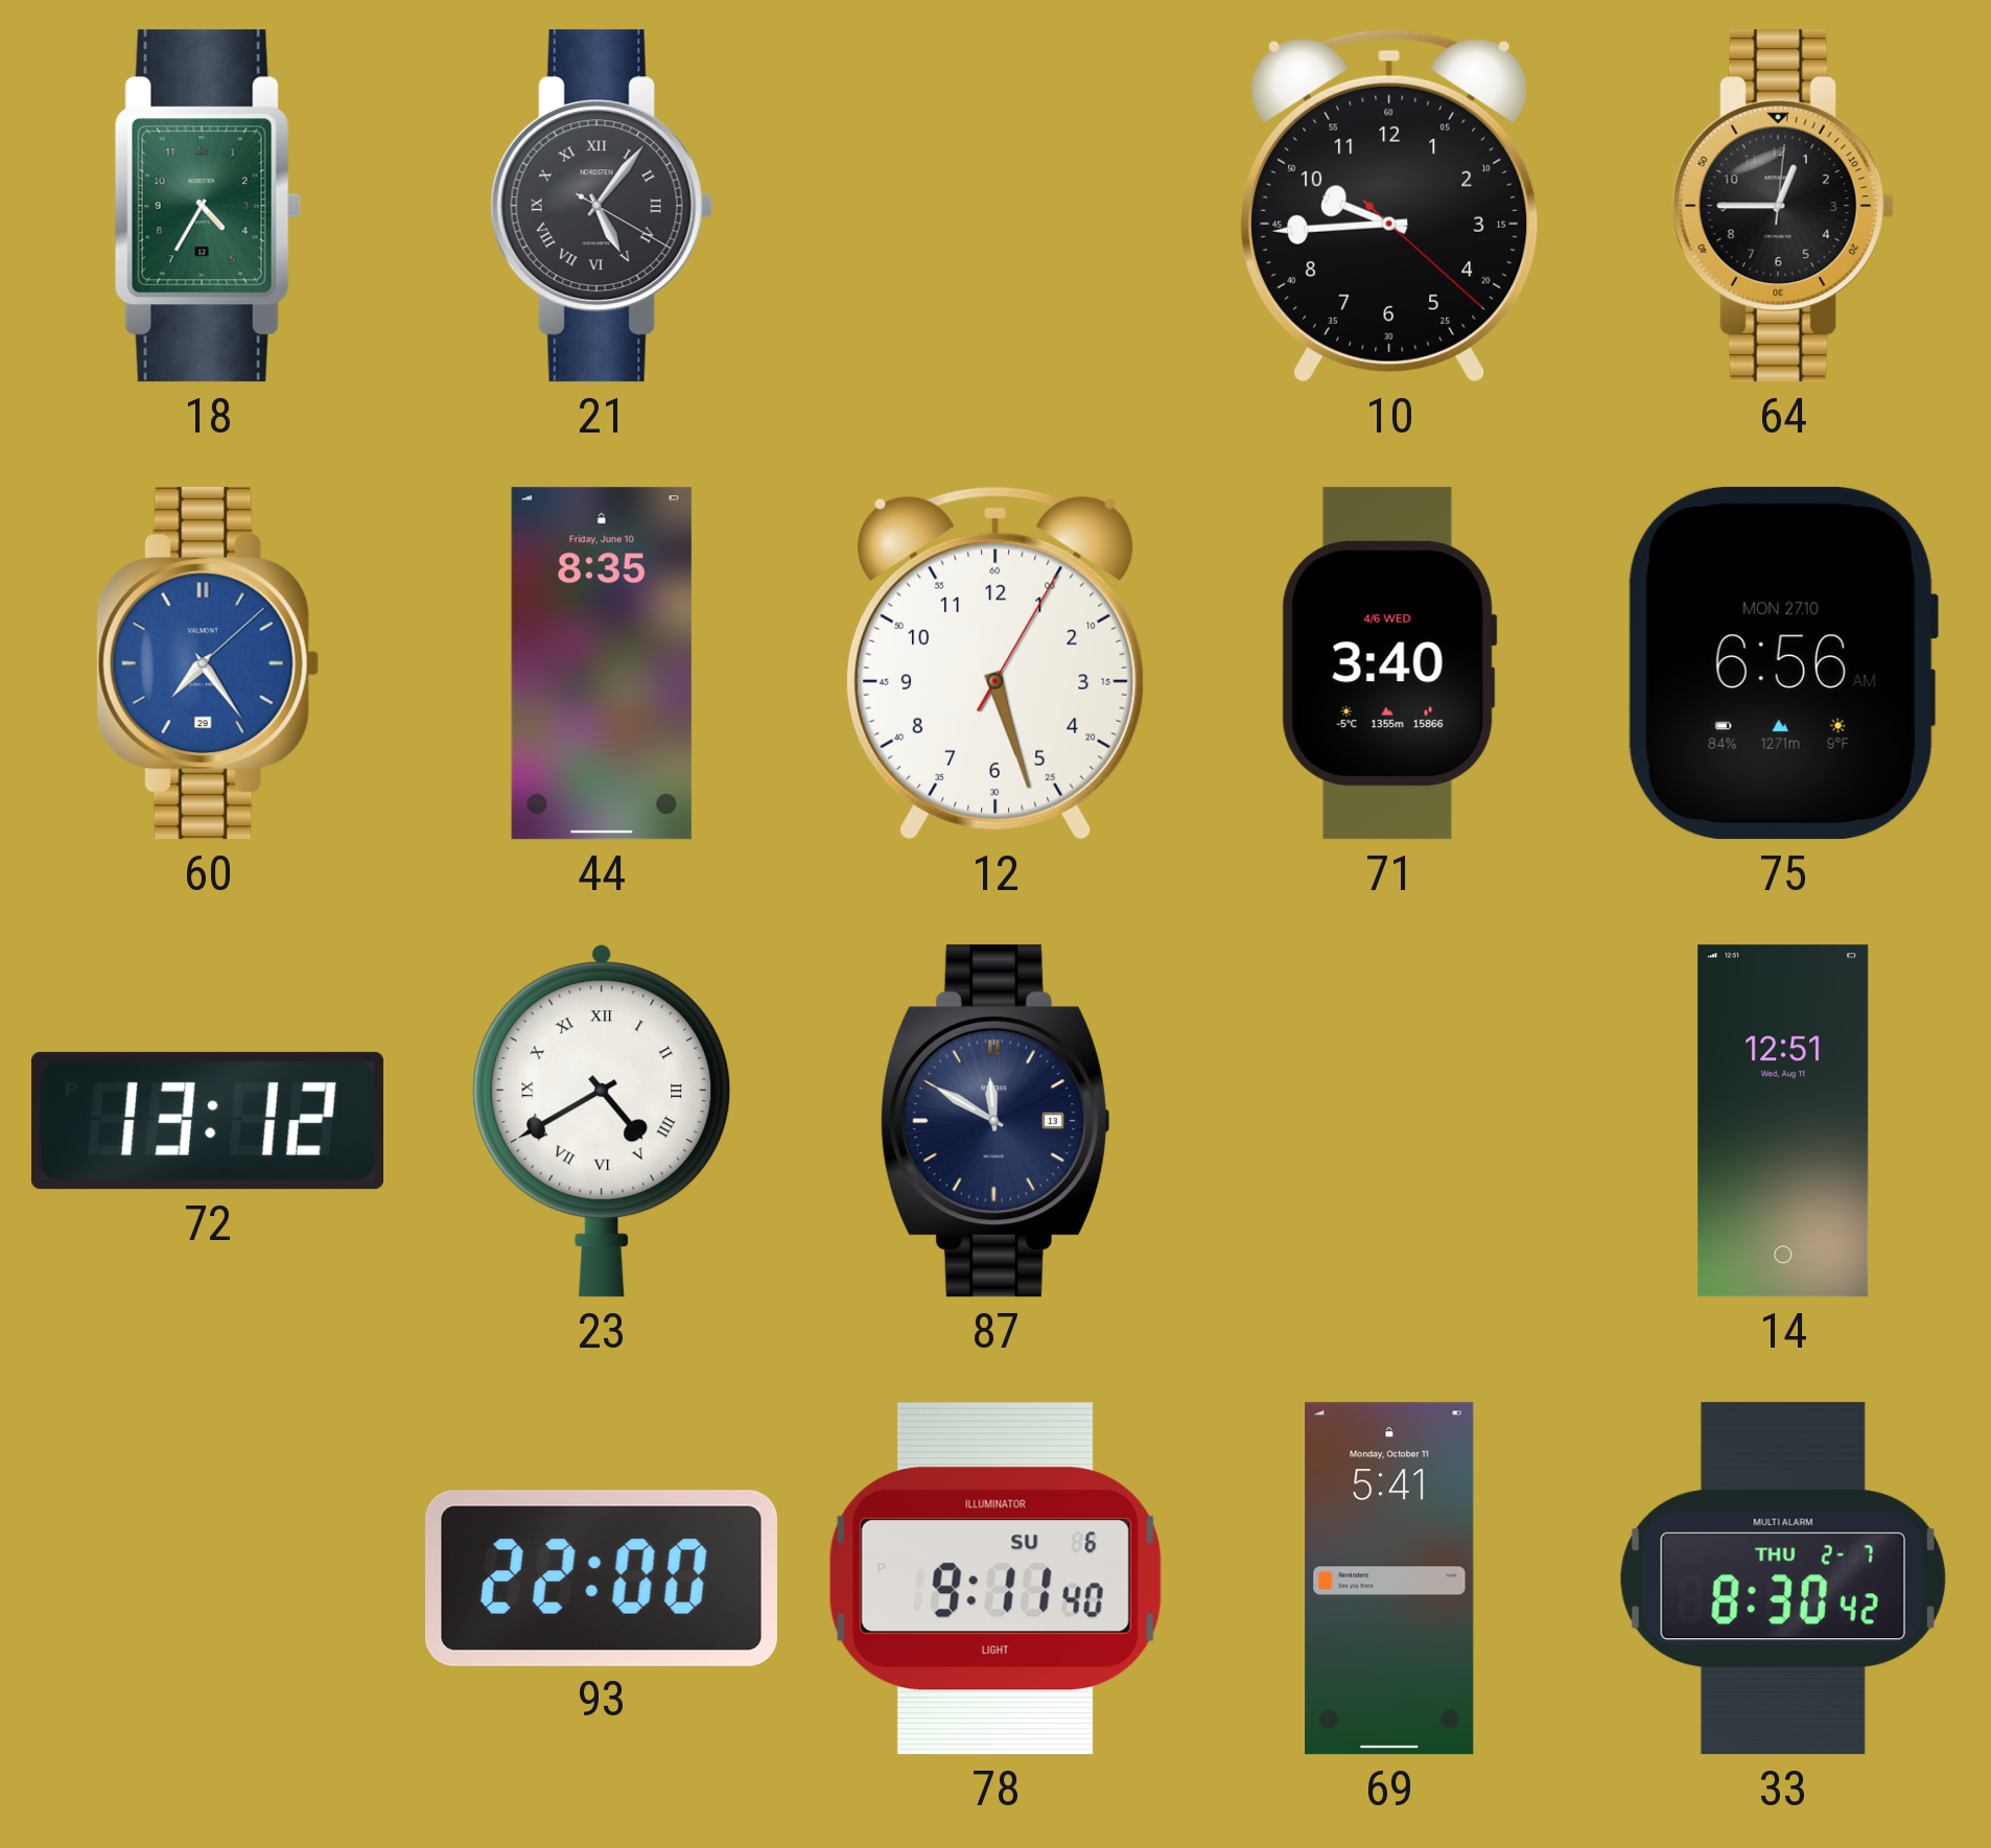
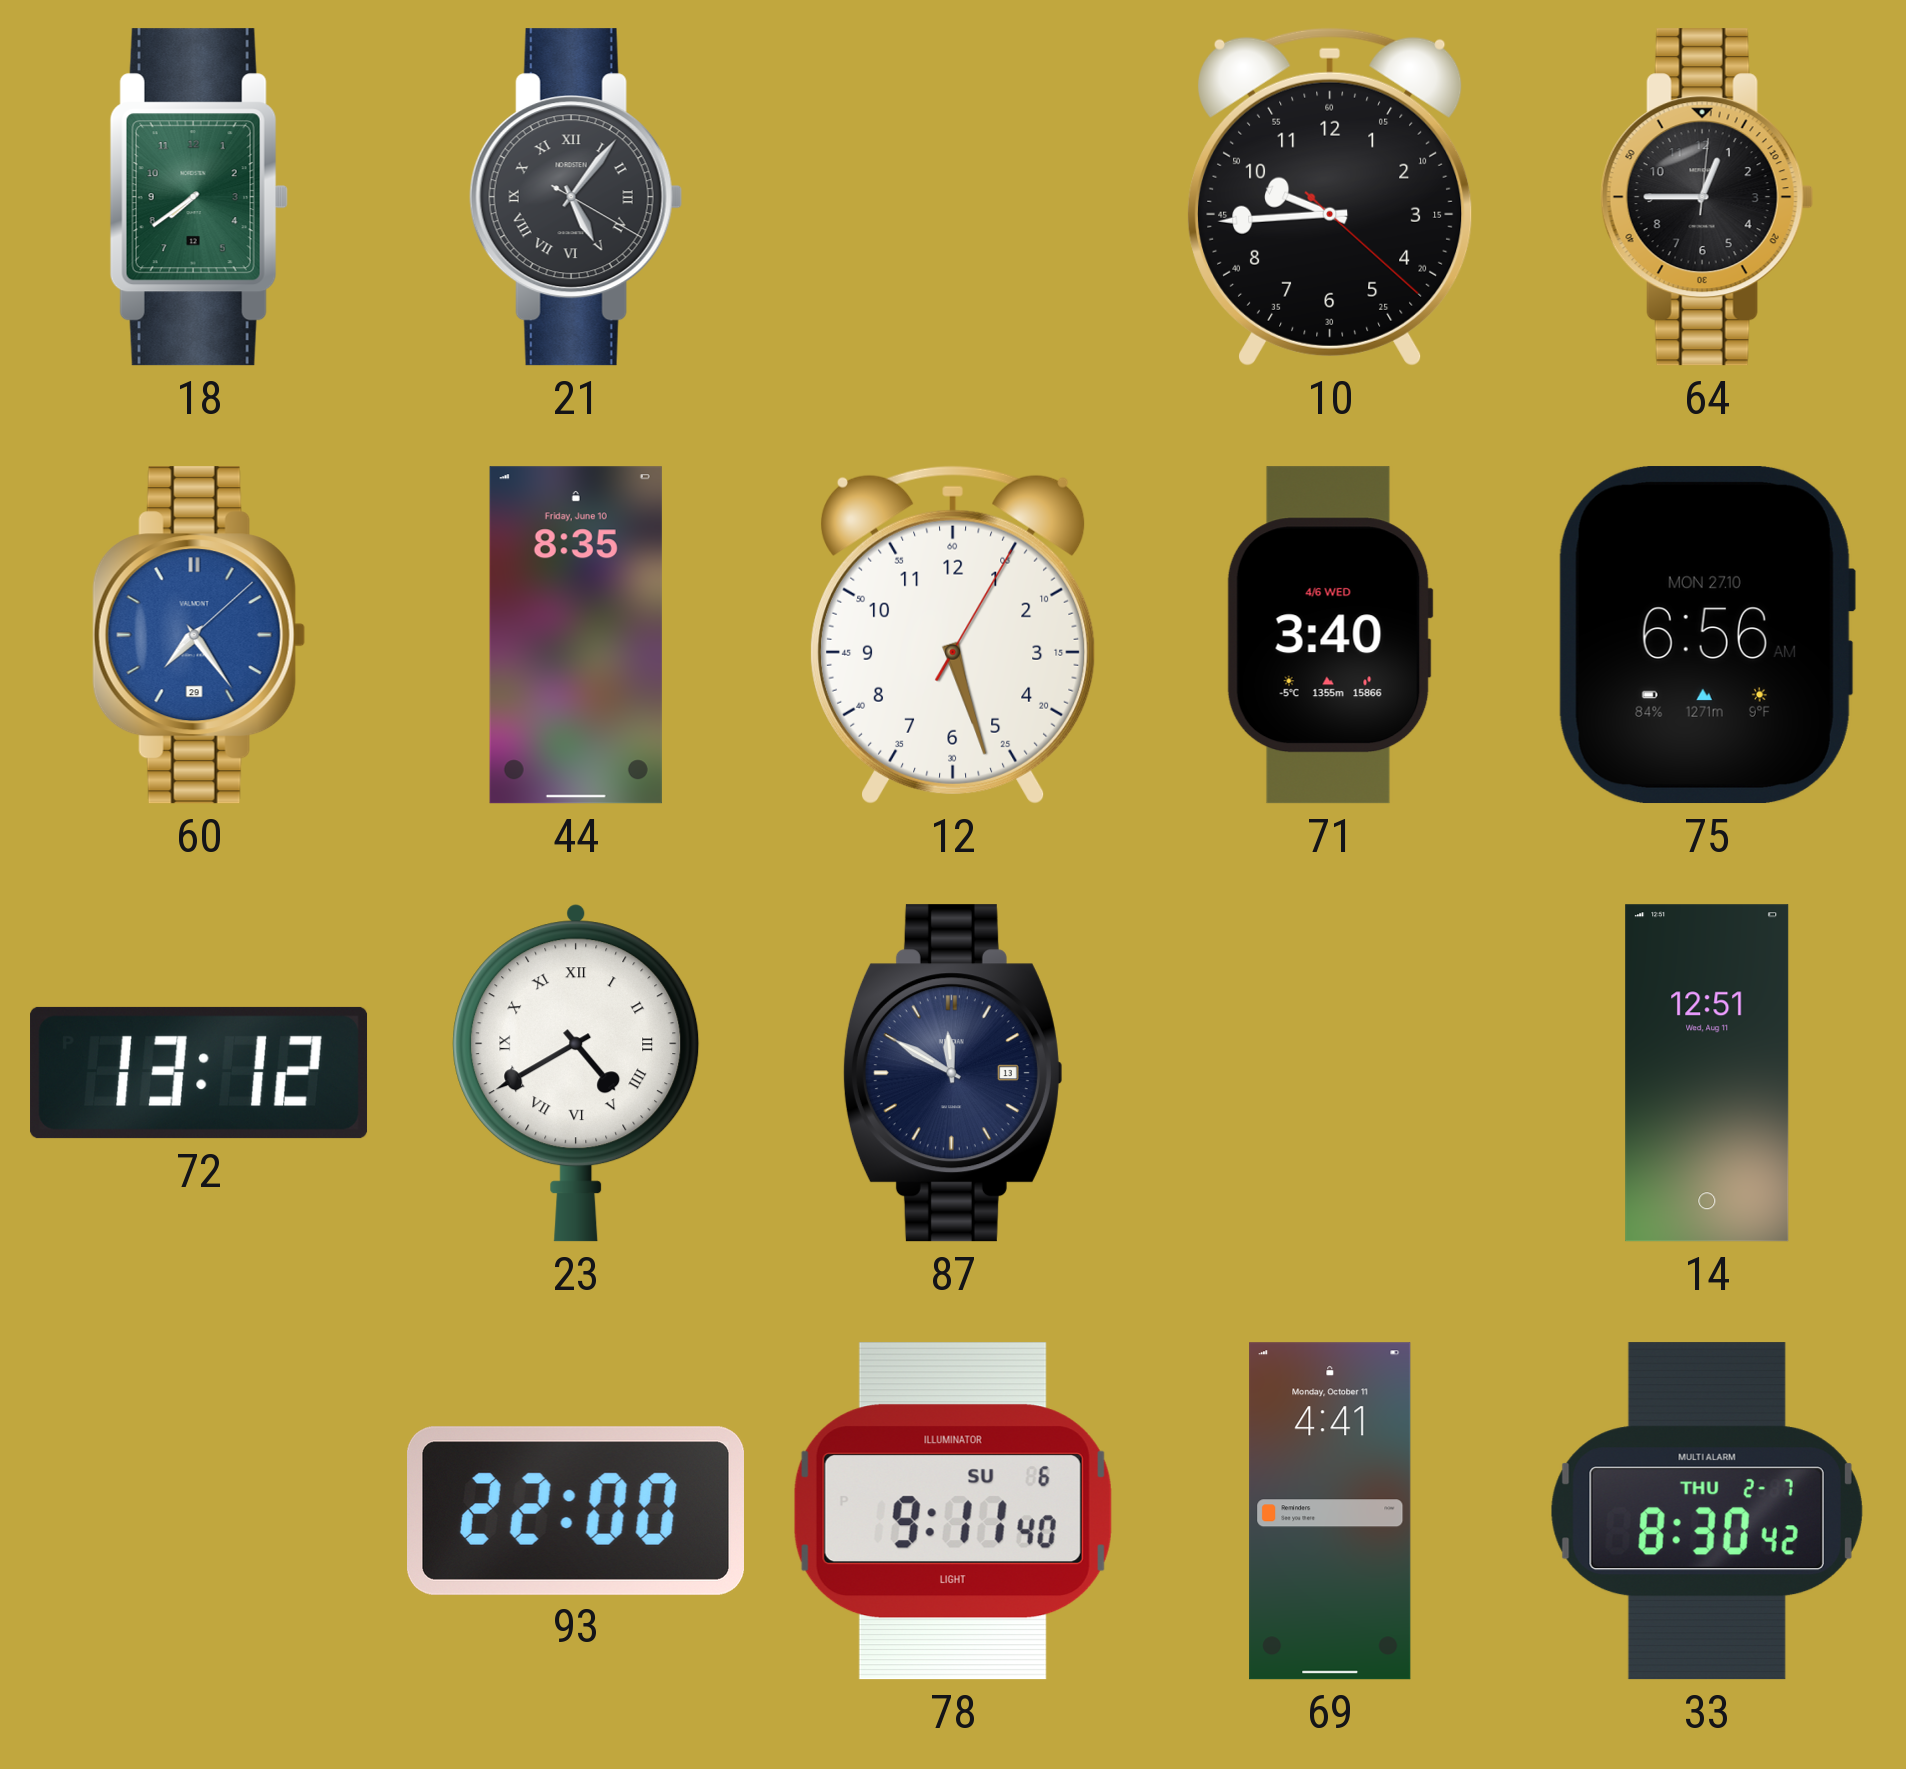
18: 4:35 -> 7:39
69: 5:41 -> 4:41
